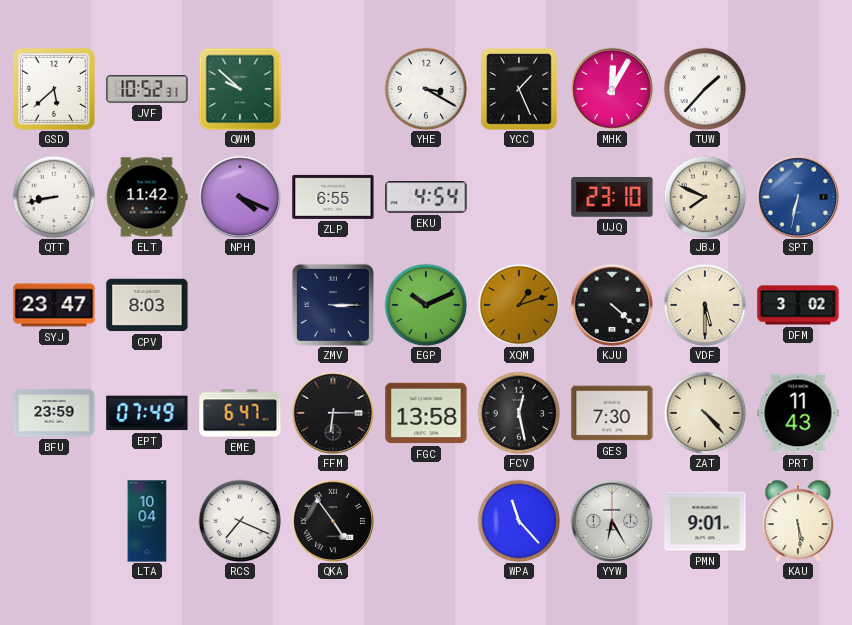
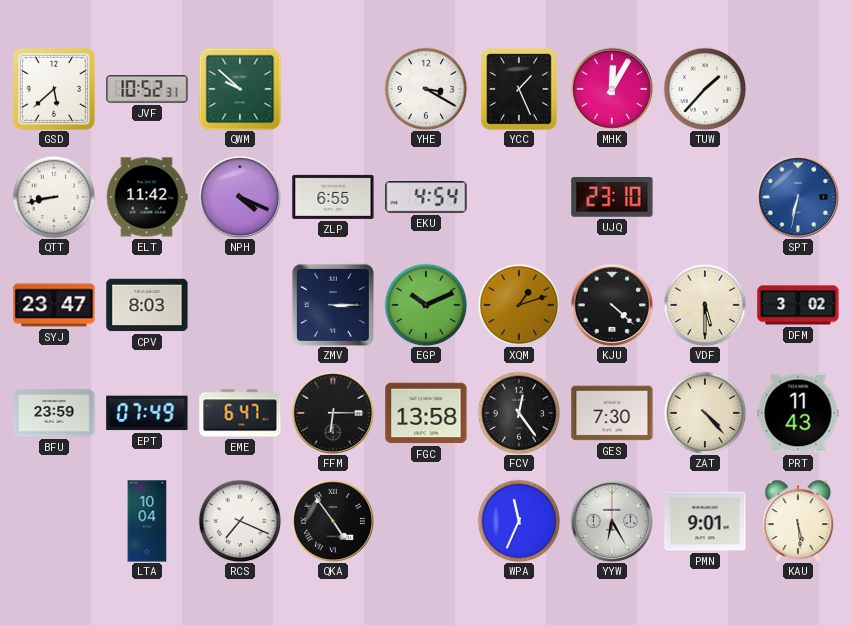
JBJ: 7:49 -> none
FCV: 12:28 -> 12:24
WPA: 11:23 -> 11:34
